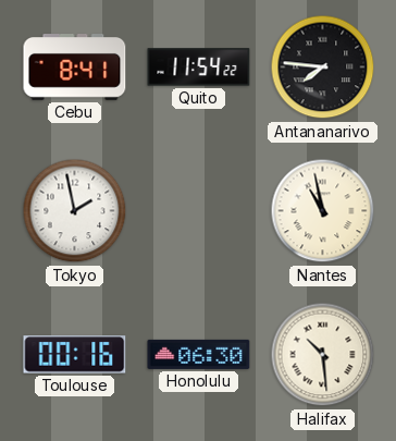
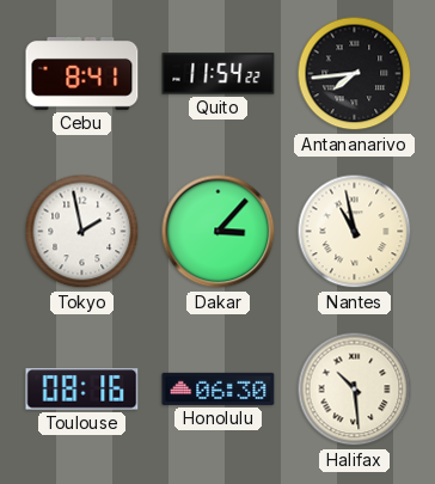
Antananarivo: 7:46 -> 7:44
Dakar: none -> 3:07
Toulouse: 00:16 -> 08:16
